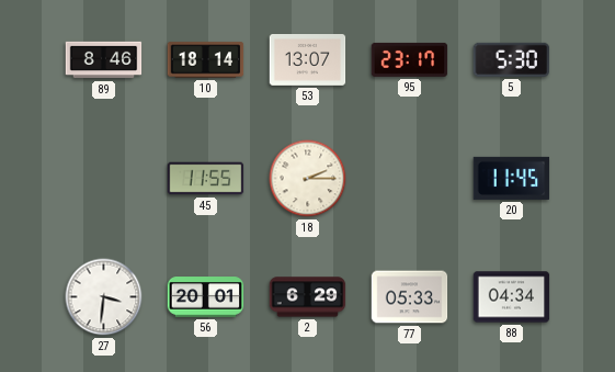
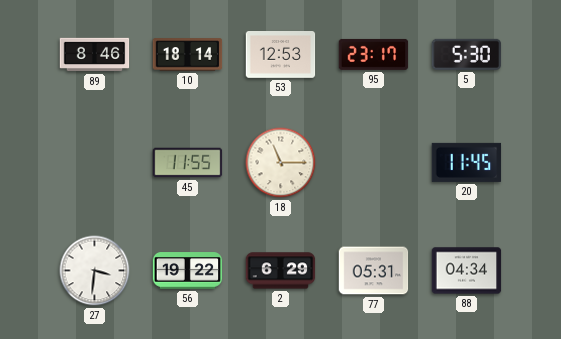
53: 13:07 -> 12:53
18: 2:15 -> 11:15
56: 20:01 -> 19:22
77: 05:33 -> 05:31
